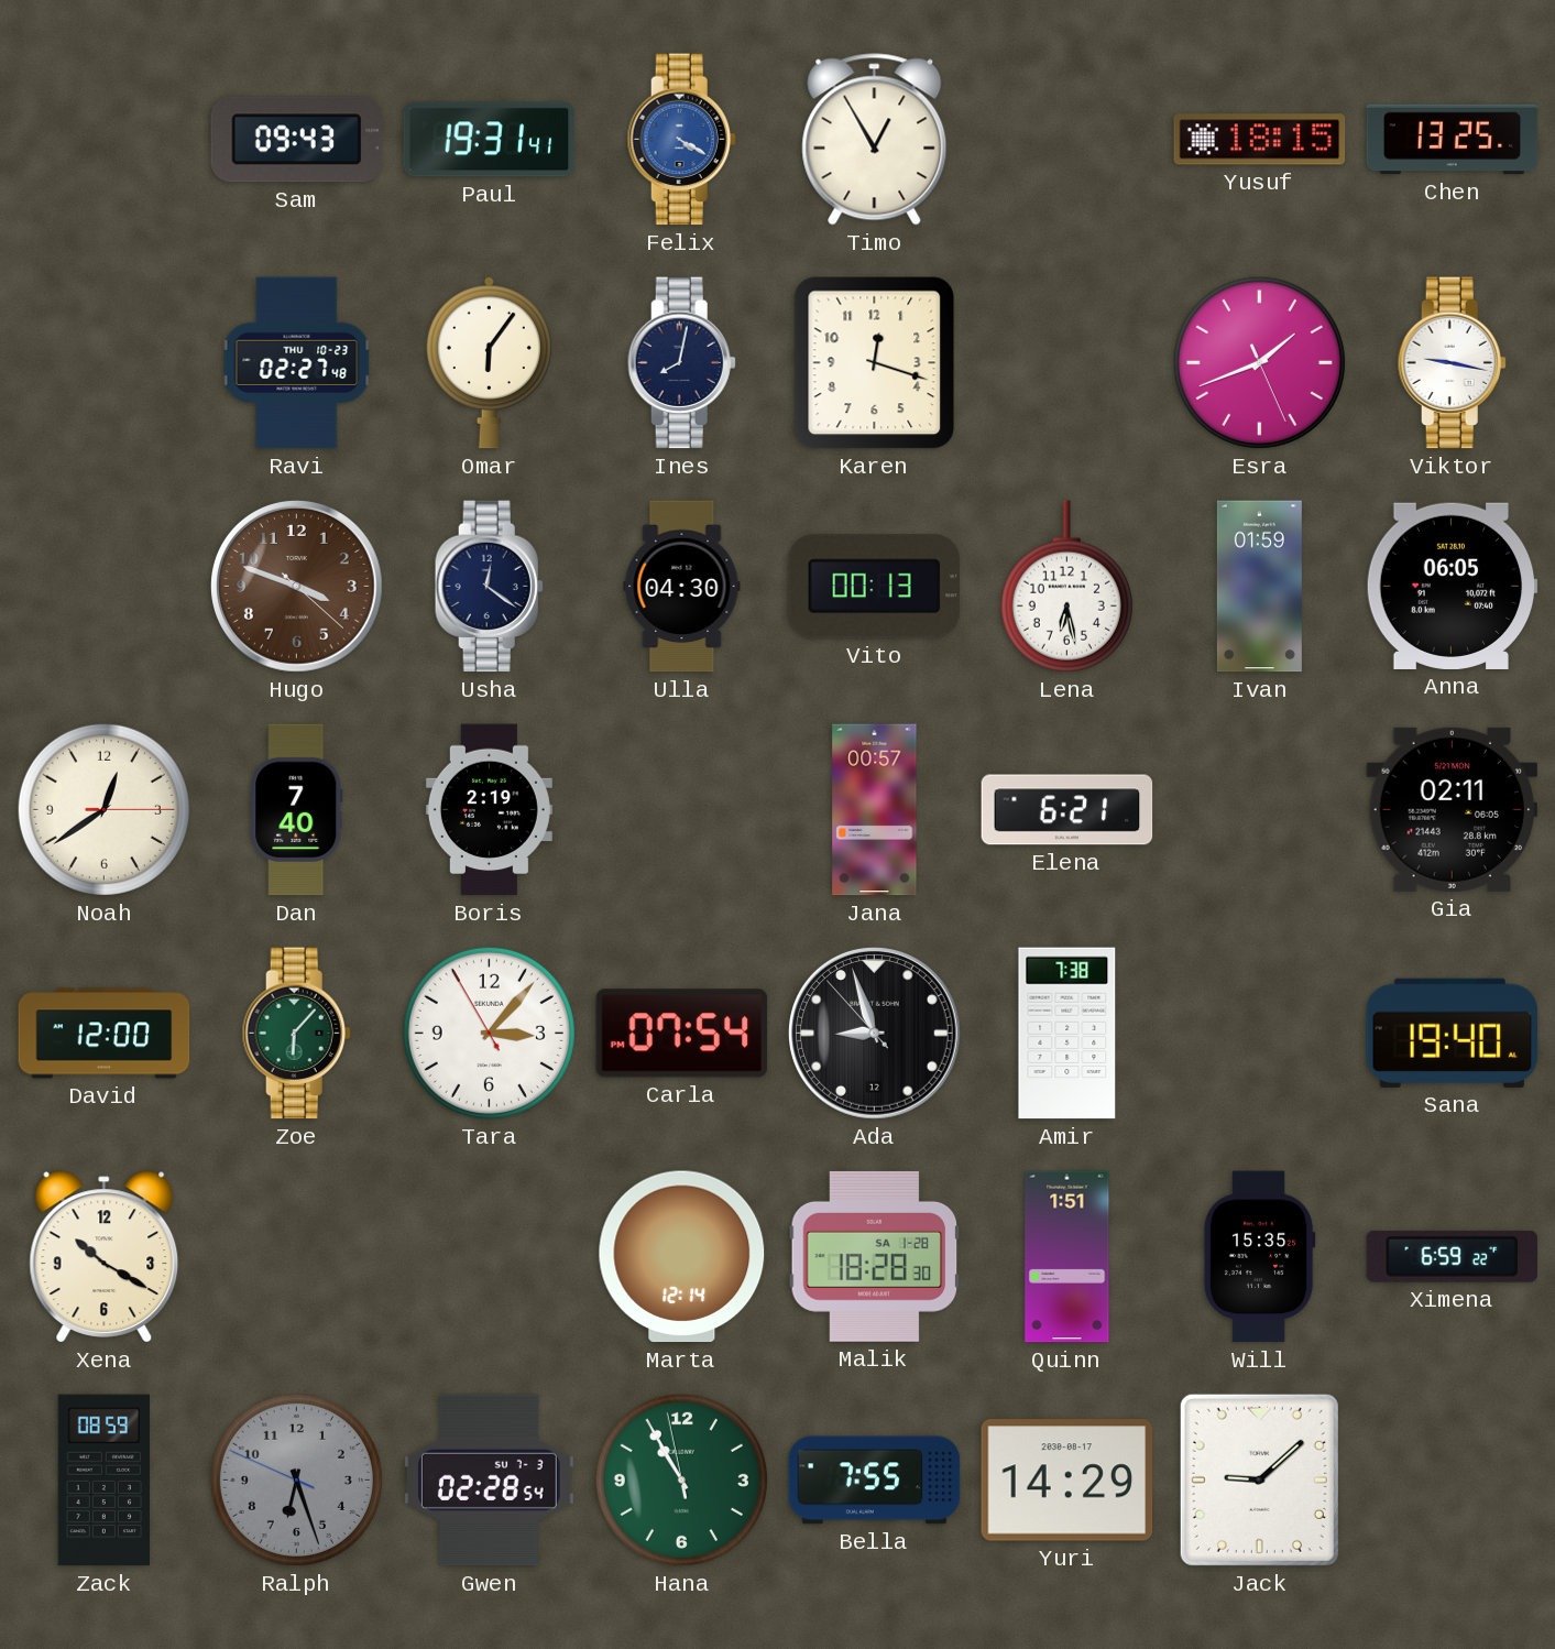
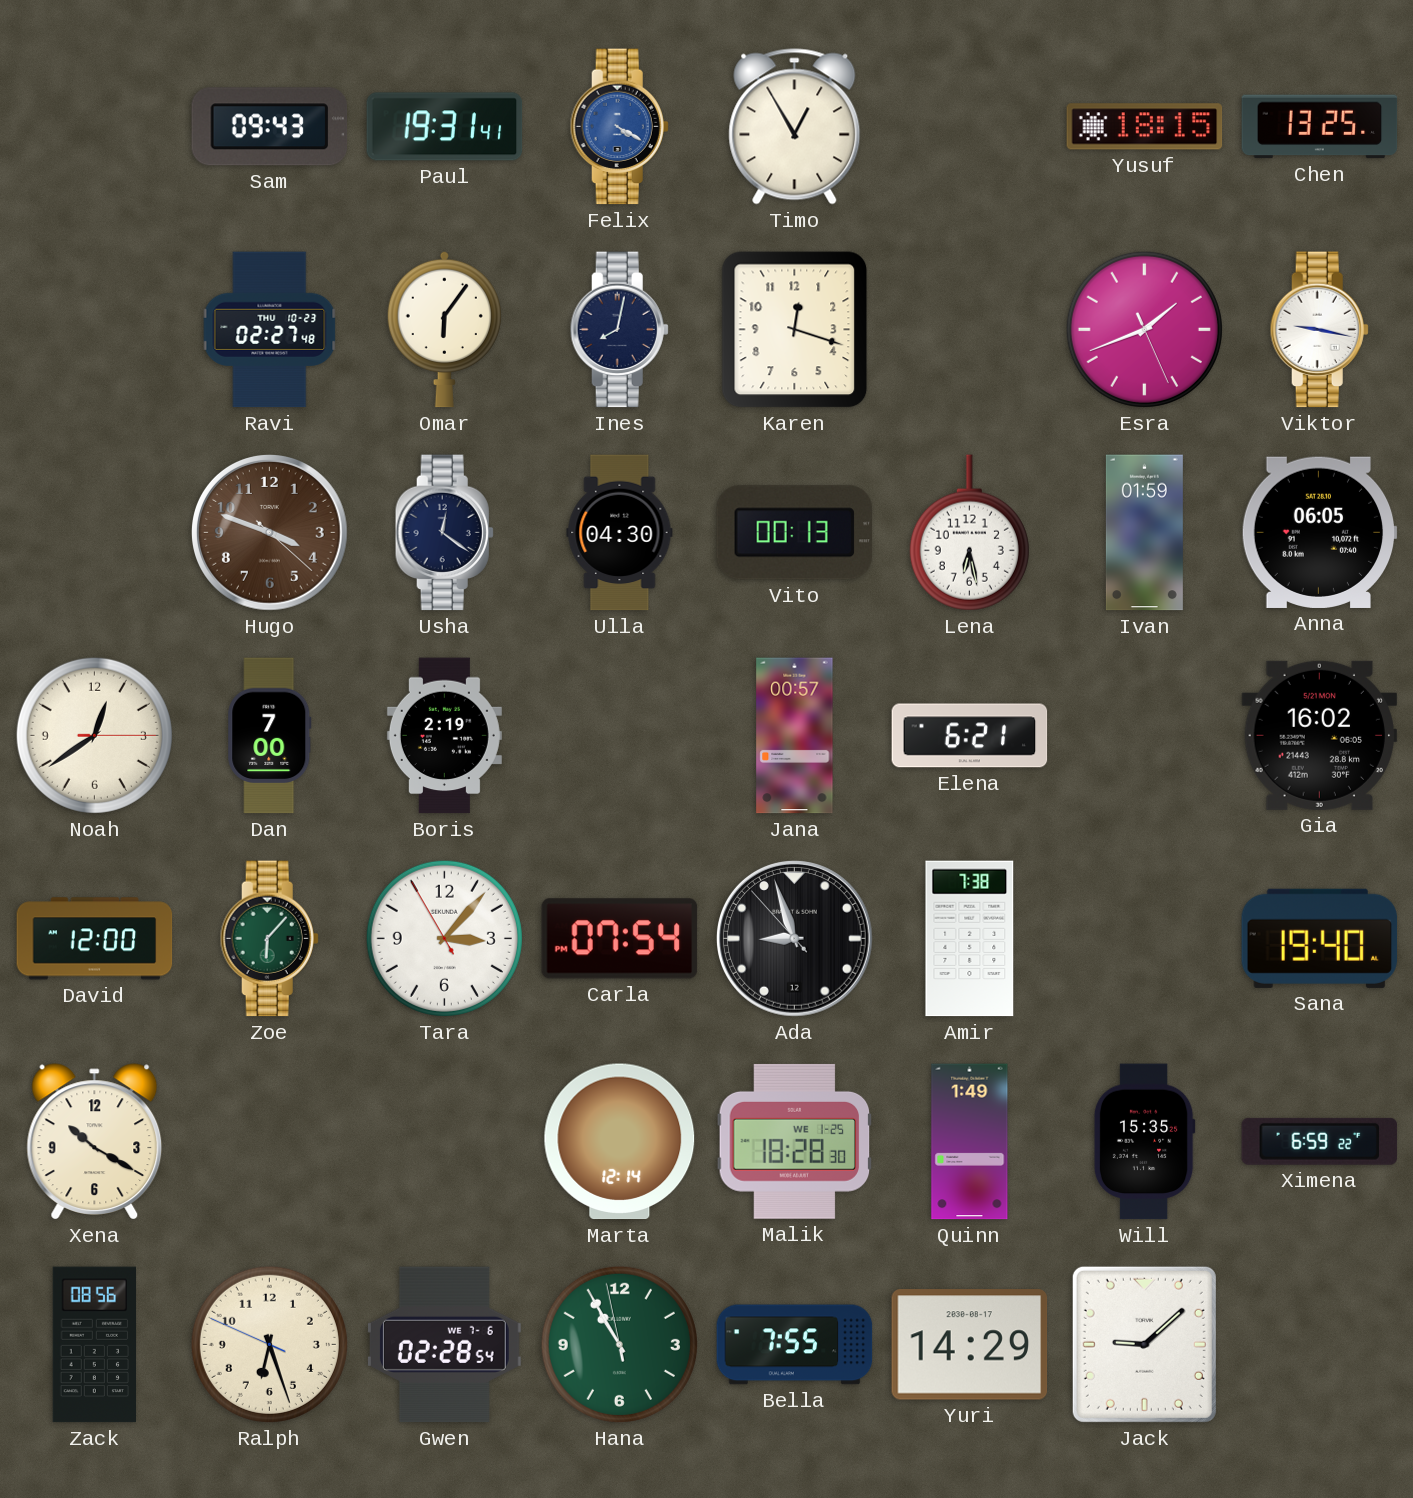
Dan: 7:40 -> 7:00
Gia: 02:11 -> 16:02
Malik date: SA 1-28 -> WE 1-25
Quinn: 1:51 -> 1:49
Zack: 08:59 -> 08:56
Ralph dial: grey -> cream
Gwen date: SU 7-3 -> WE 7-6
